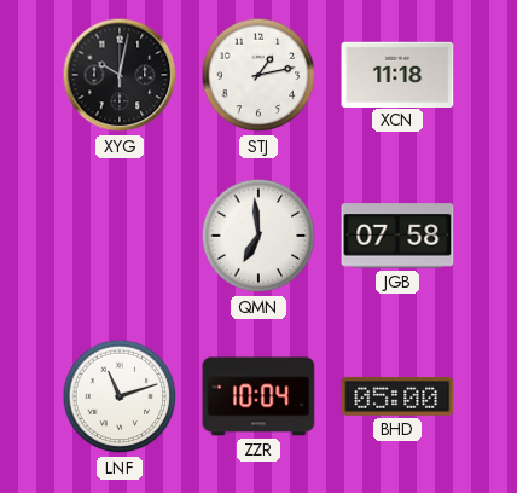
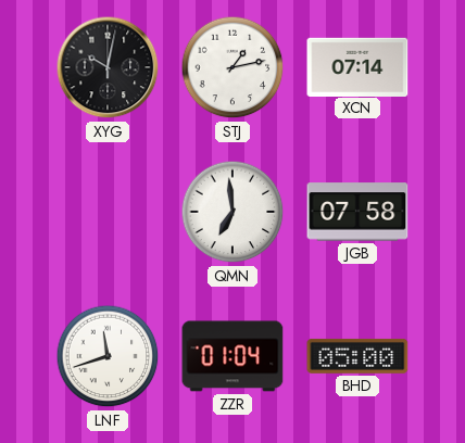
XCN: 11:18 -> 07:14
LNF: 11:12 -> 11:42
ZZR: 10:04 -> 01:04
